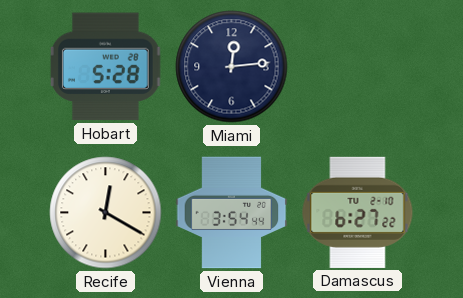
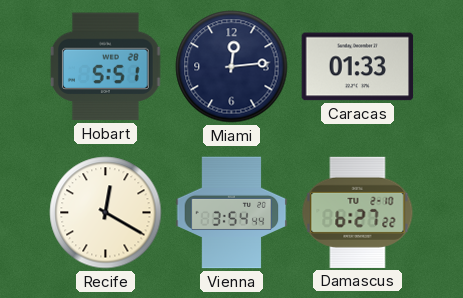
Hobart: 5:28 -> 5:51
Caracas: none -> 01:33
